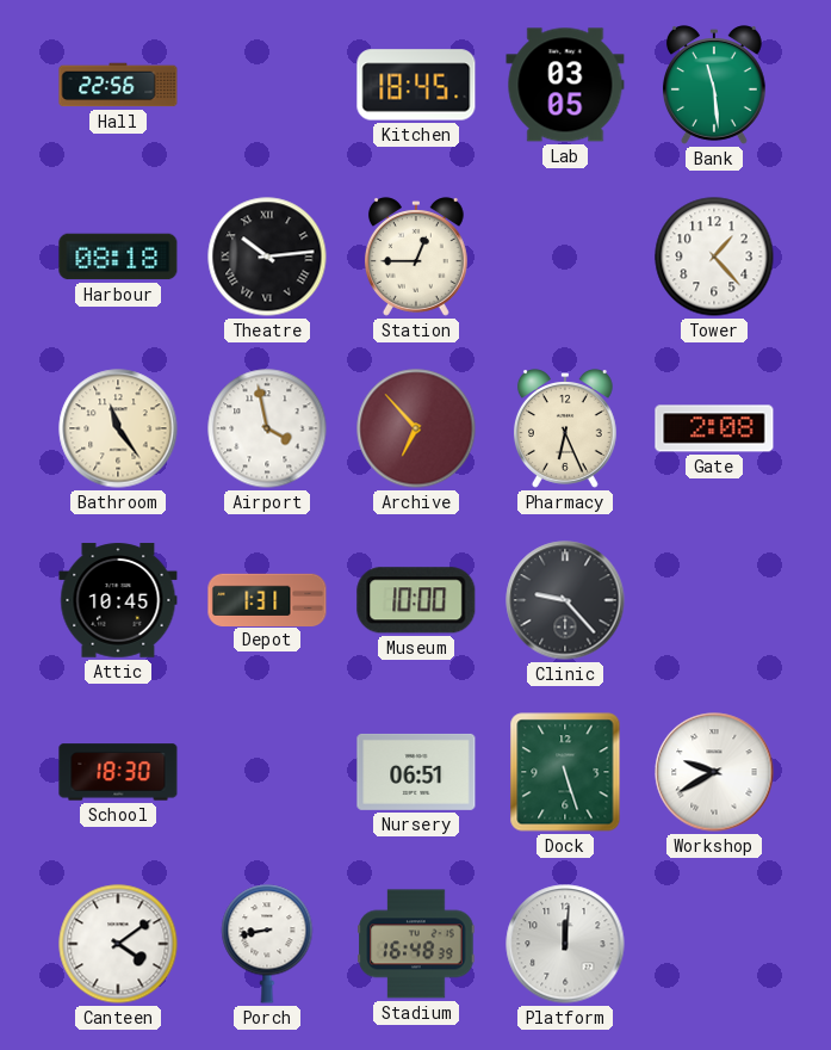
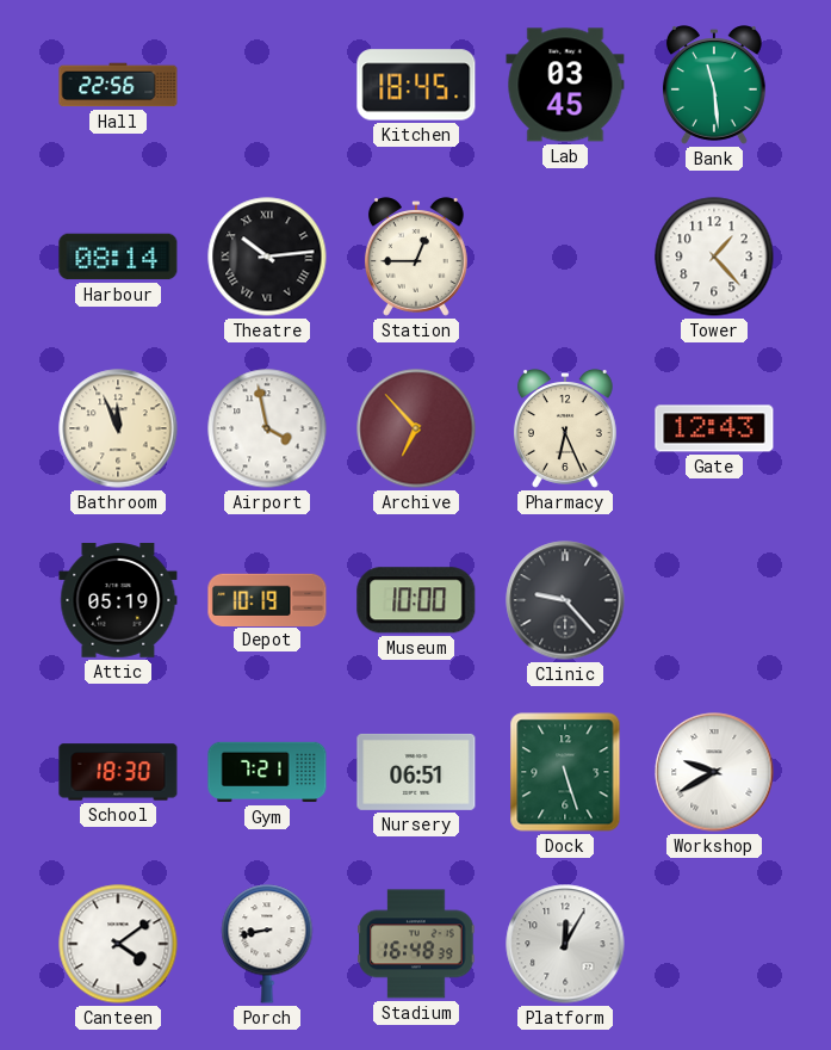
Lab: 03:05 -> 03:45
Harbour: 08:18 -> 08:14
Bathroom: 11:24 -> 11:56
Gate: 2:08 -> 12:43
Attic: 10:45 -> 05:19
Depot: 1:31 -> 10:19
Gym: none -> 7:21
Platform: 12:01 -> 12:05
